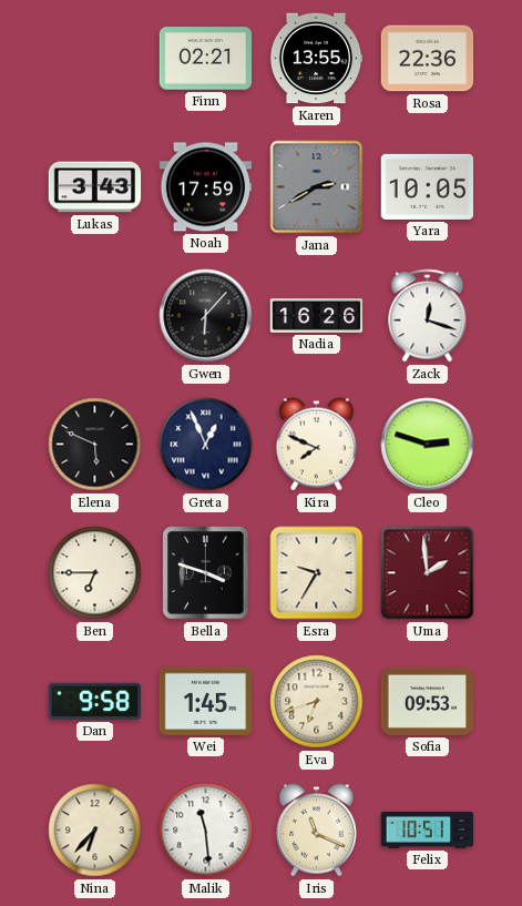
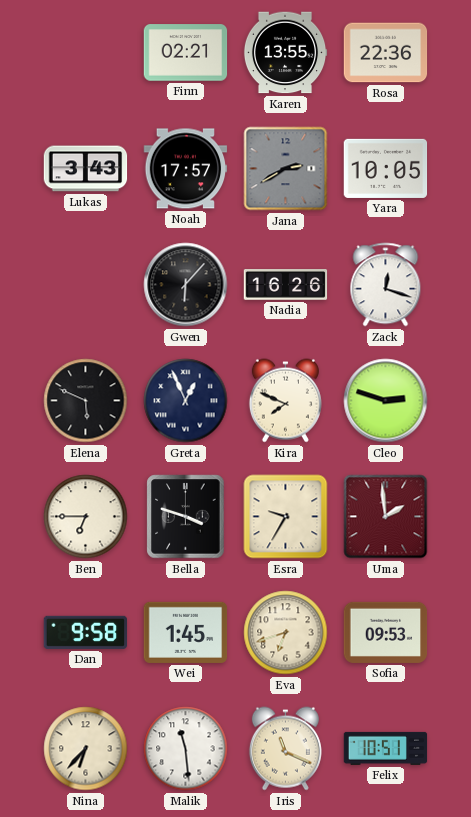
Noah: 17:59 -> 17:57
